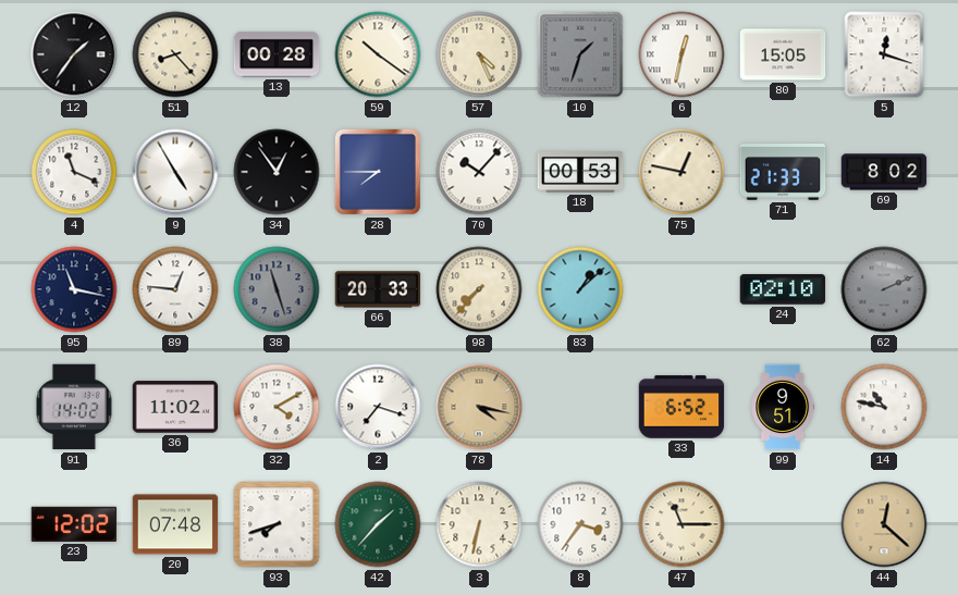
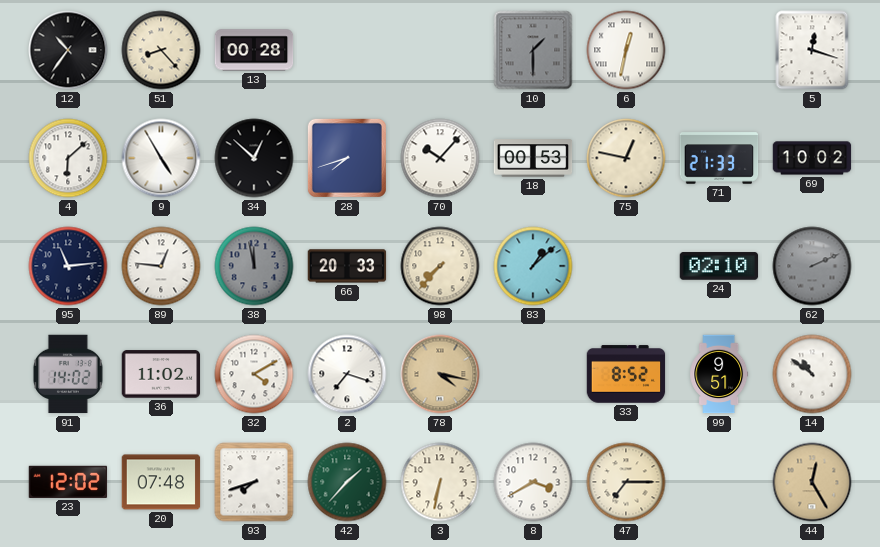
12: 1:36 -> 10:36
59: 10:21 -> none
57: 4:26 -> none
10: 1:33 -> 1:30
80: 15:05 -> none
4: 11:19 -> 6:08
34: 12:54 -> 12:52
28: 7:45 -> 7:42
69: 8:02 -> 10:02
95: 11:17 -> 11:14
38: 11:27 -> 11:58
33: 6:52 -> 8:52
14: 10:47 -> 10:51
8: 3:36 -> 3:40
47: 11:15 -> 7:15
44: 12:22 -> 12:25
